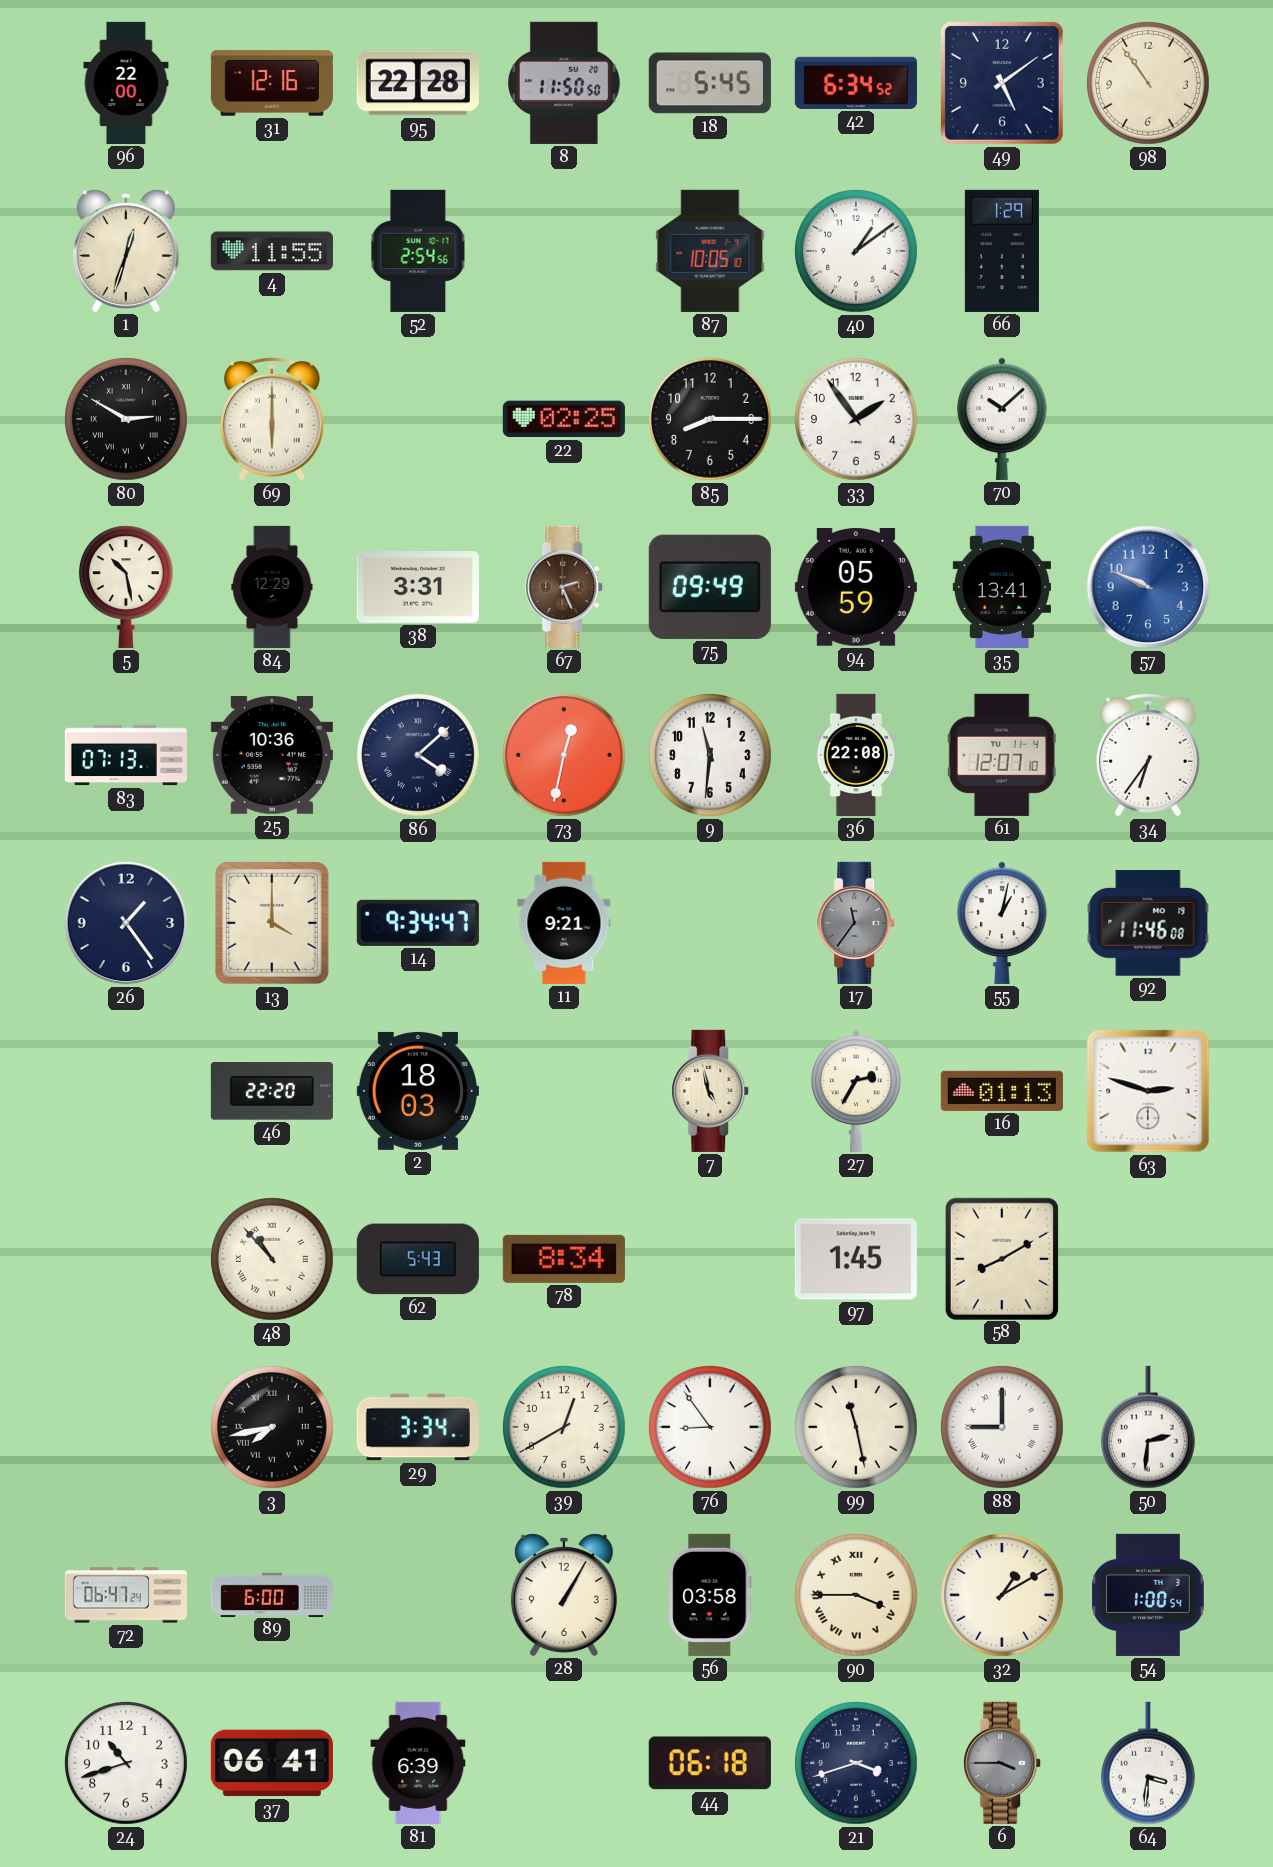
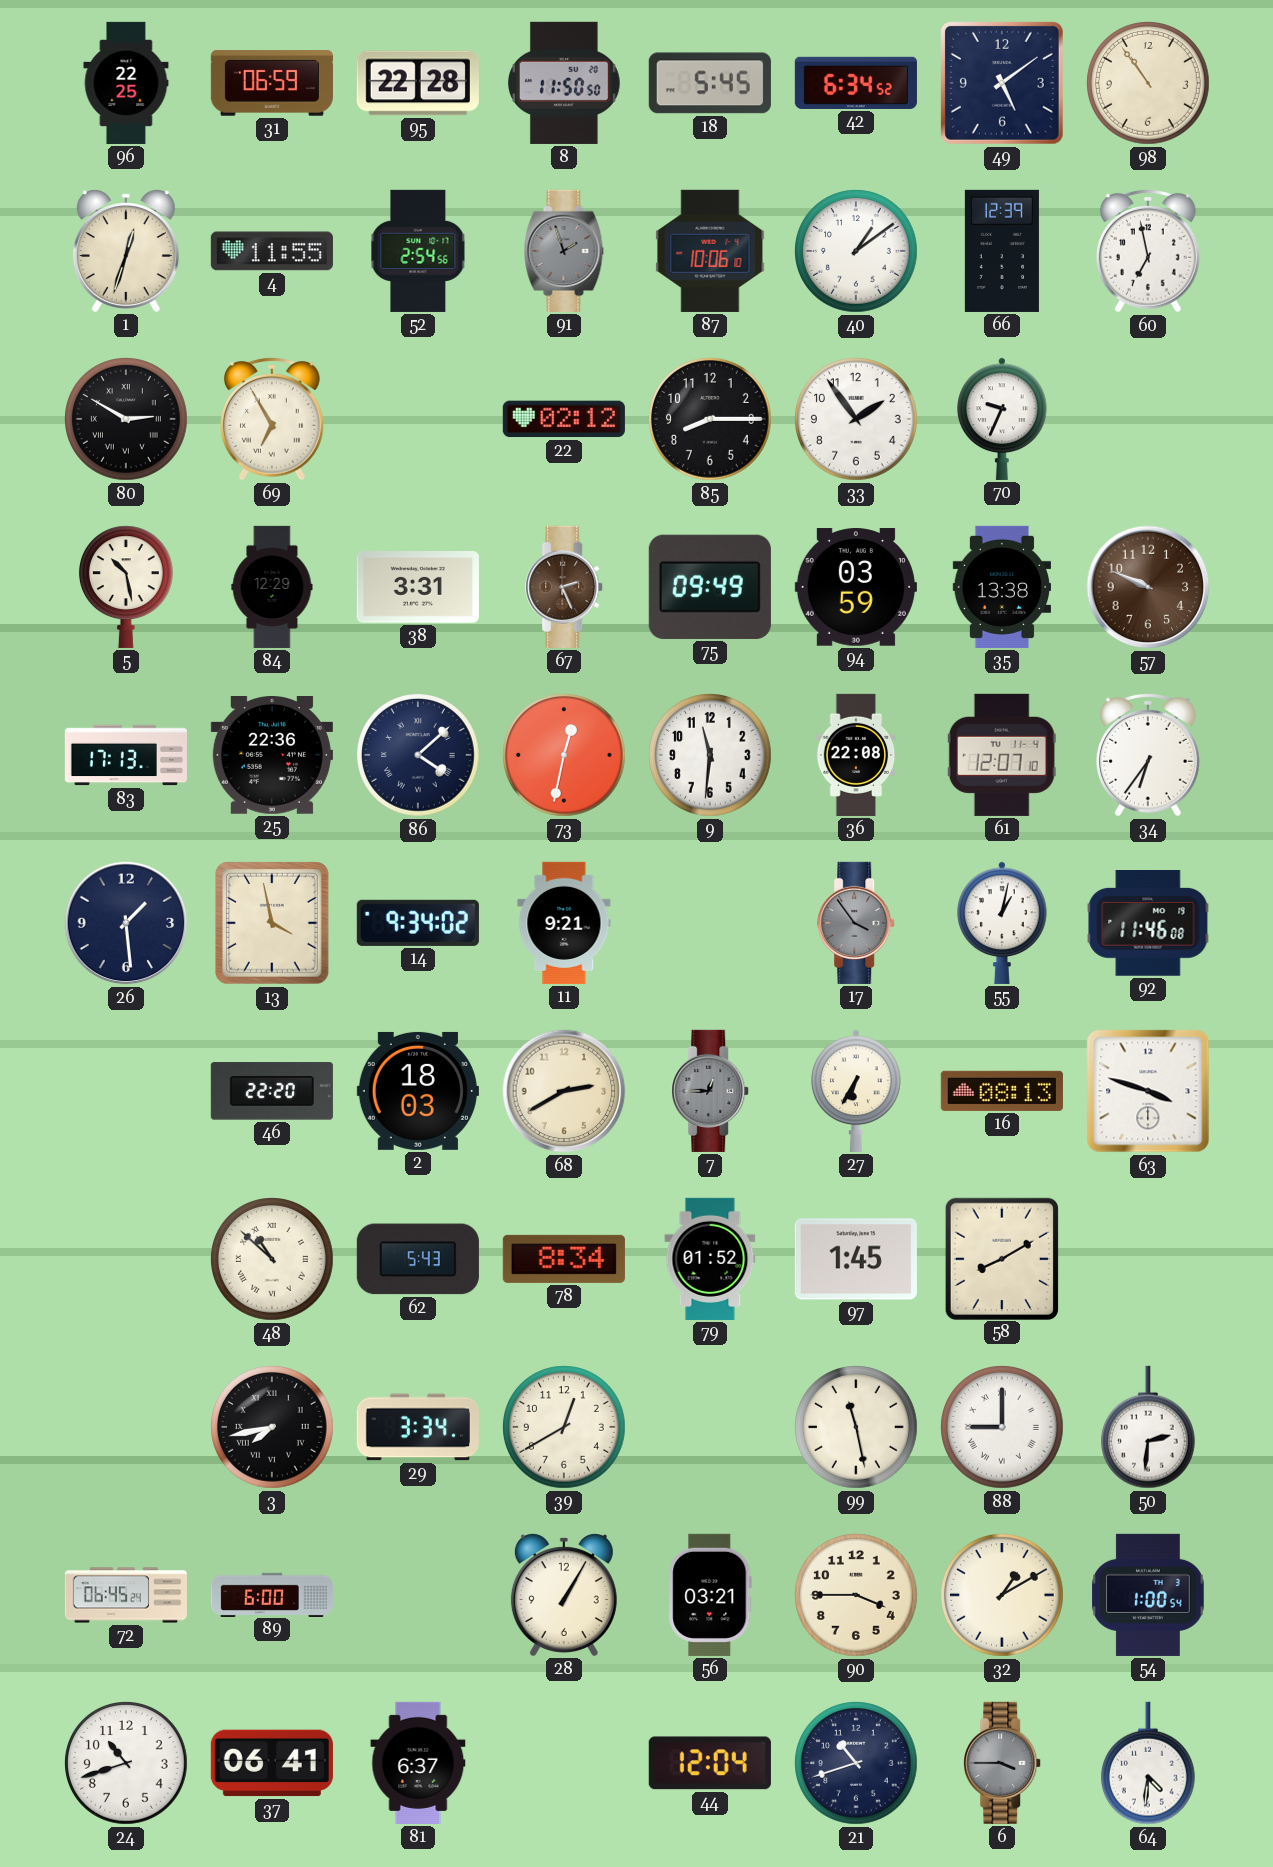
96: 22:00 -> 22:25
31: 12:16 -> 06:59
91: none -> 1:57
87: 10:05 -> 10:06
66: 1:29 -> 12:39
60: none -> 6:58
69: 6:00 -> 6:55
22: 02:25 -> 02:12
70: 10:08 -> 9:34
94: 05:59 -> 03:59
35: 13:41 -> 13:38
57 dial: blue -> brown
83: 07:13 -> 17:13
25: 10:36 -> 22:36
26: 1:24 -> 1:29
13: 4:00 -> 3:58
14: 9:34:47 -> 9:34:02
17: 11:36 -> 3:54
68: none -> 2:40
7: 4:58 -> 12:45
7 dial: cream -> grey
27: 2:35 -> 6:35
16: 01:13 -> 08:13
63: 2:48 -> 3:48
48: 10:53 -> 10:52
79: none -> 01:52
76: 8:54 -> none
72: 06:47 -> 06:45
56: 03:58 -> 03:21
90 numerals: Roman -> Arabic
81: 6:39 -> 6:37
44: 06:18 -> 12:04
21: 3:42 -> 10:42
64: 3:31 -> 4:31
